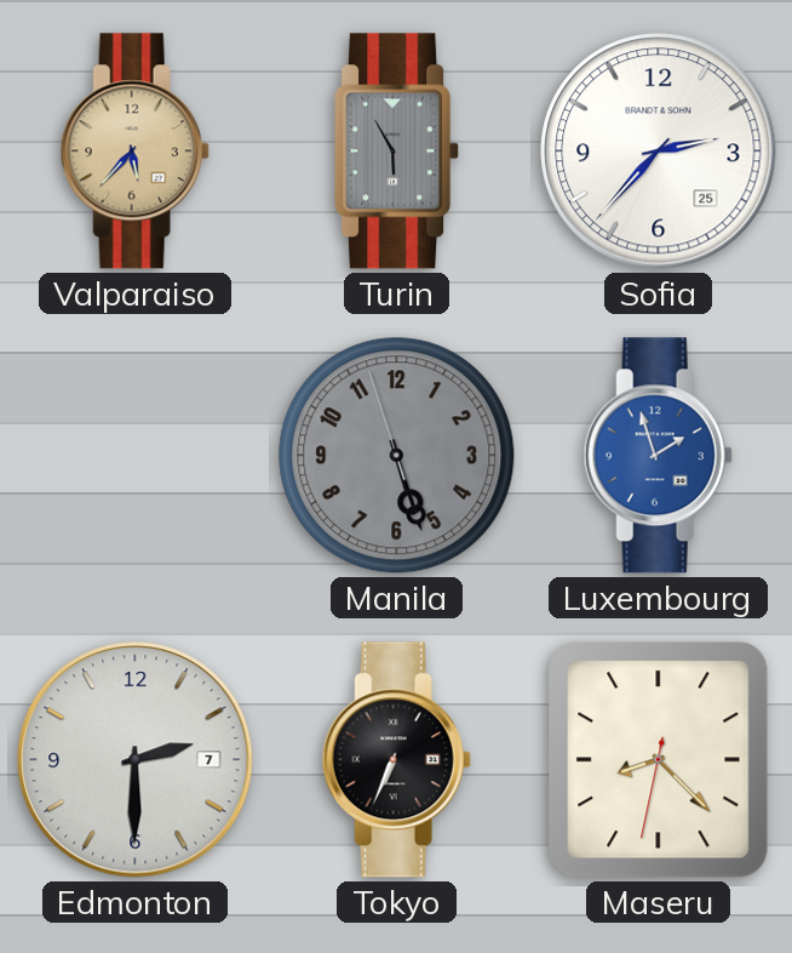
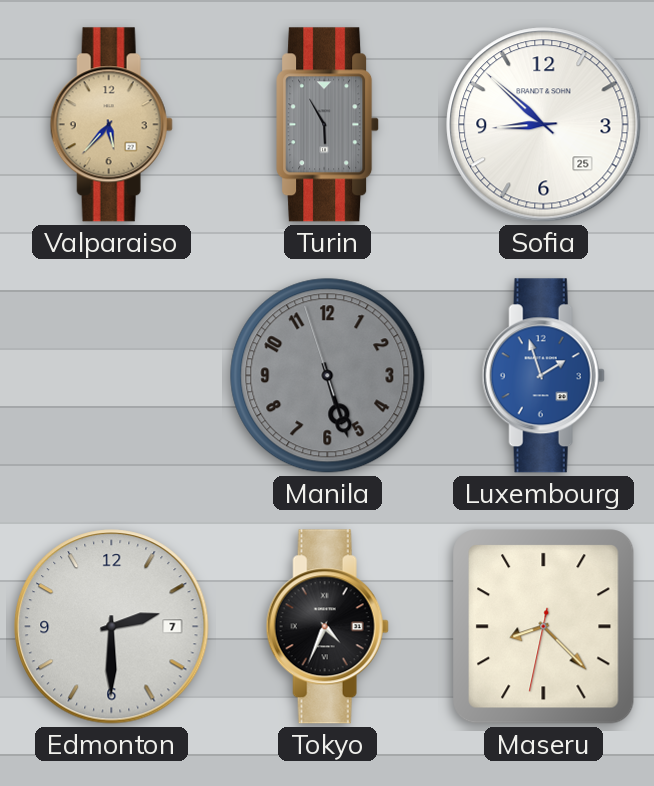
Sofia: 2:37 -> 8:52
Tokyo: 6:34 -> 4:34
